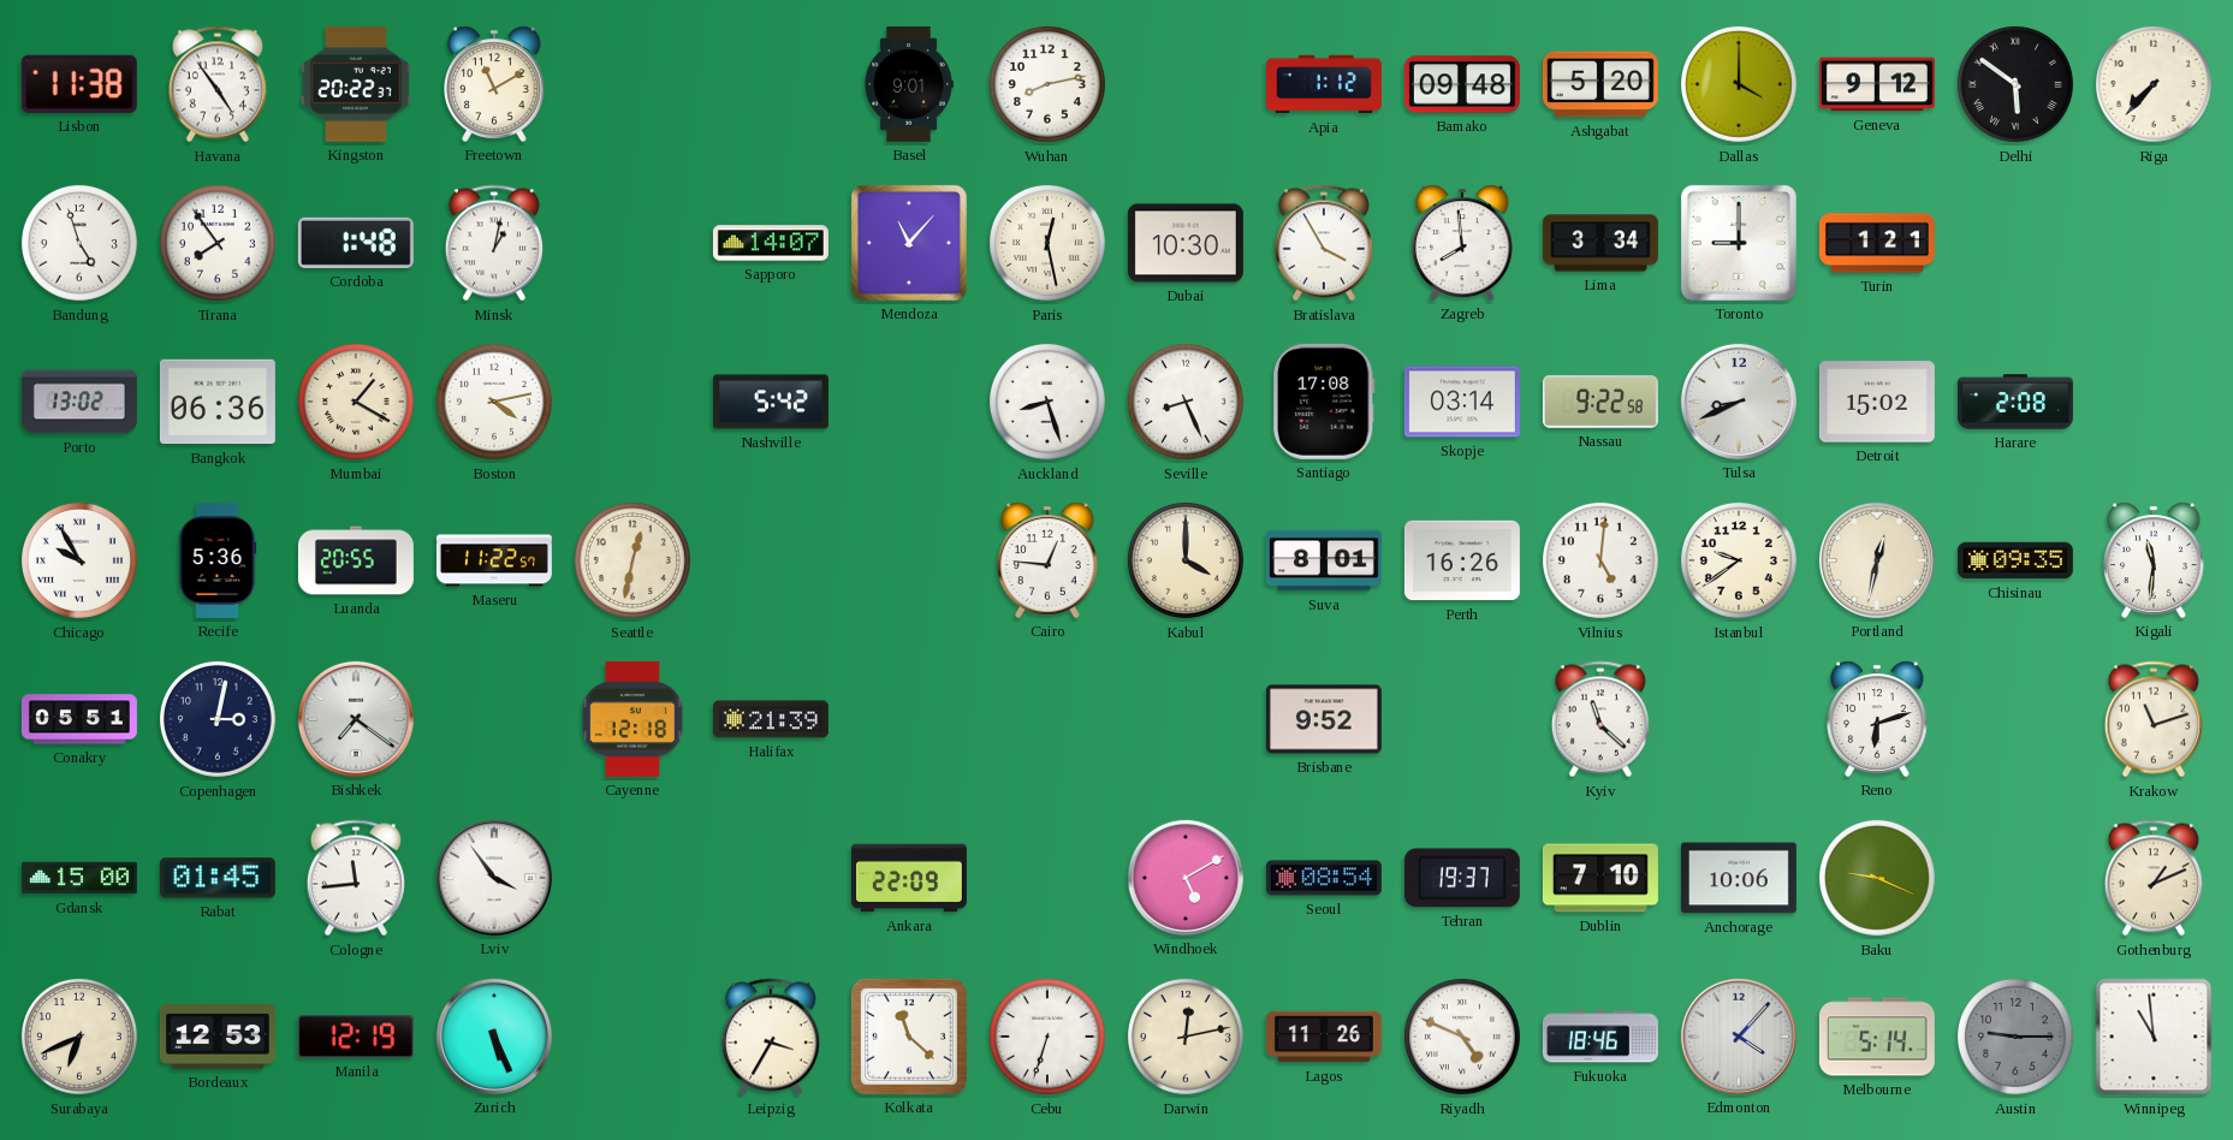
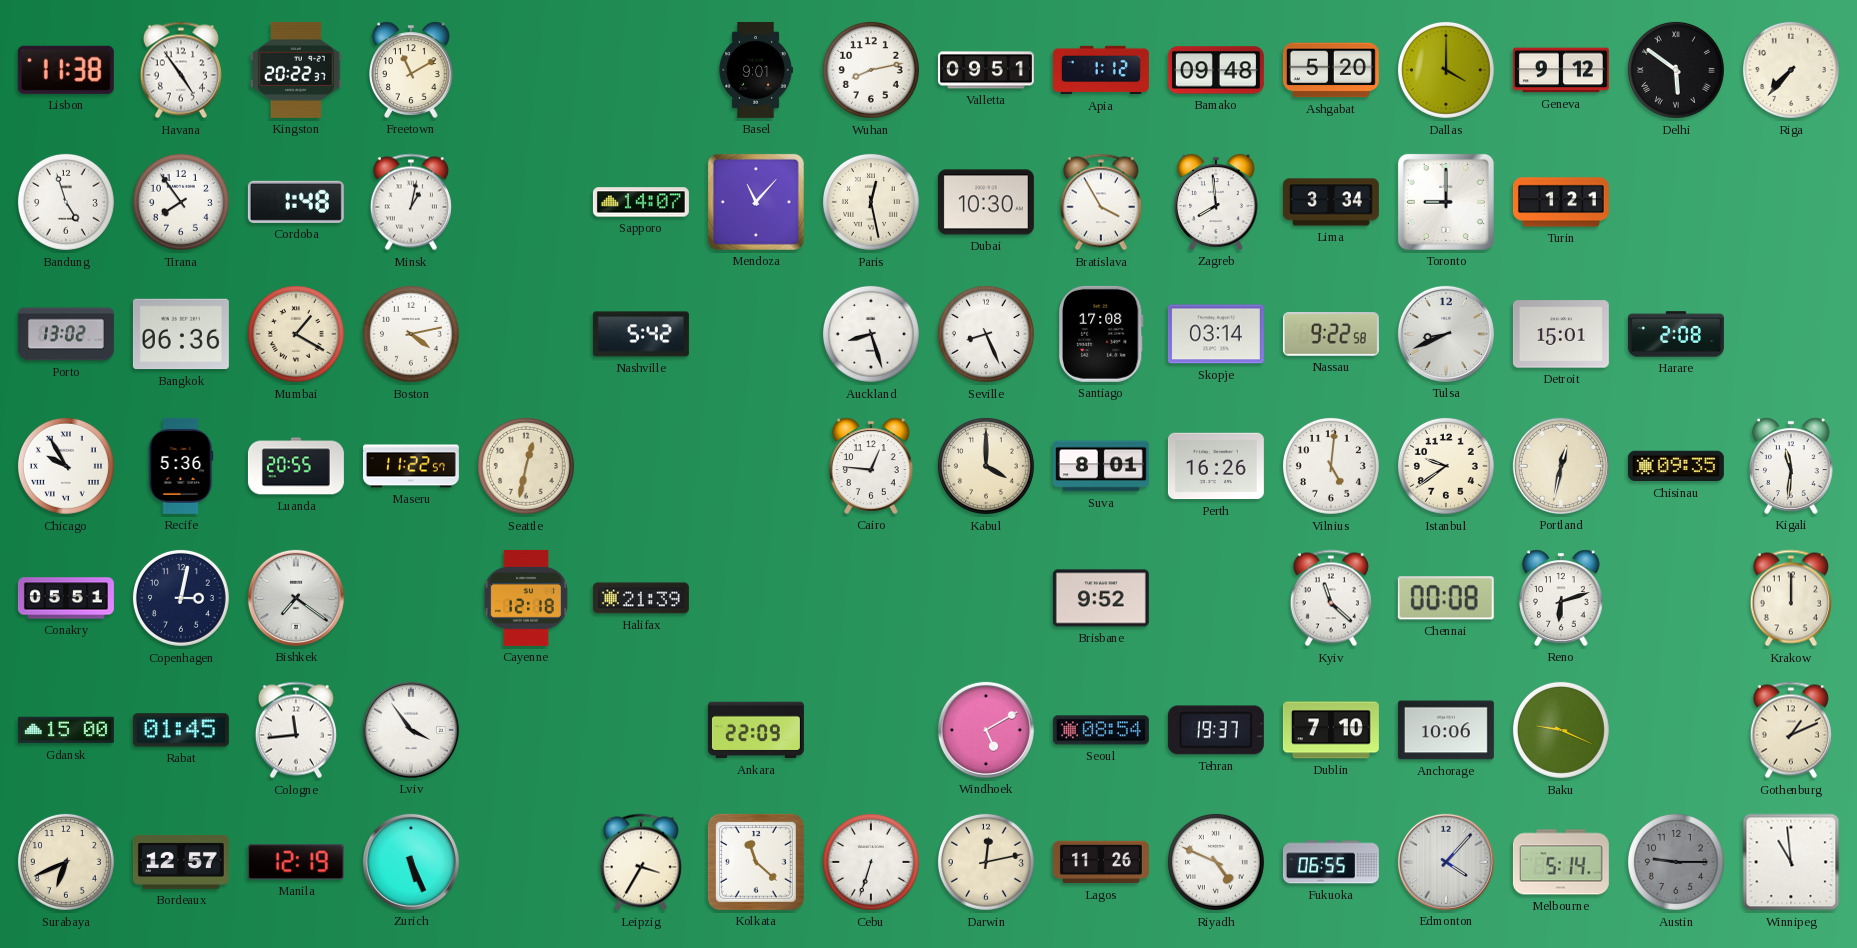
Valletta: none -> 09:51
Detroit: 15:02 -> 15:01
Chennai: none -> 00:08
Krakow: 11:12 -> 12:00
Bordeaux: 12:53 -> 12:57
Fukuoka: 18:46 -> 06:55
